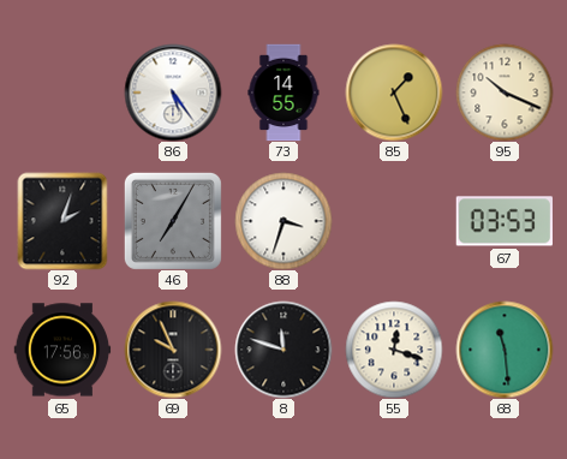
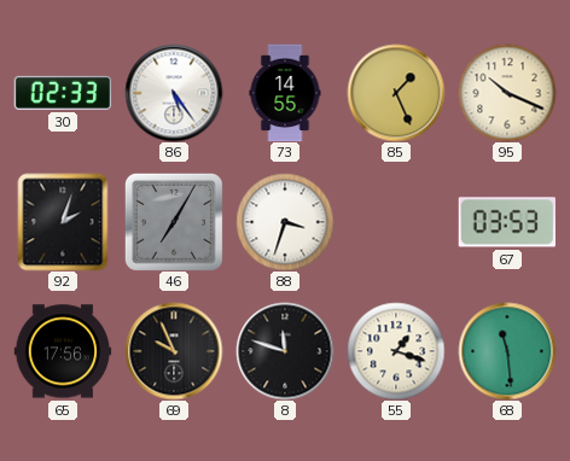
30: none -> 02:33
55: 12:18 -> 1:18
